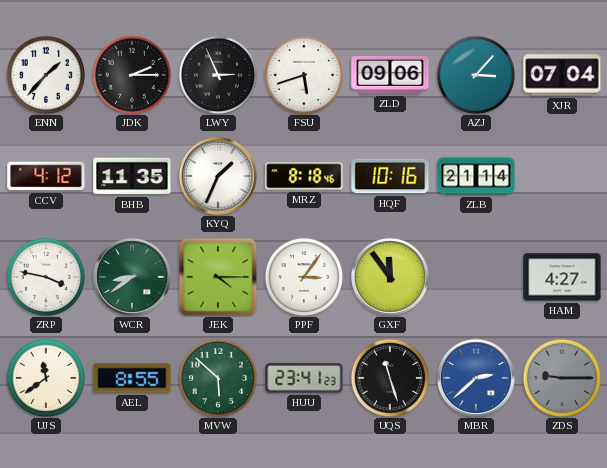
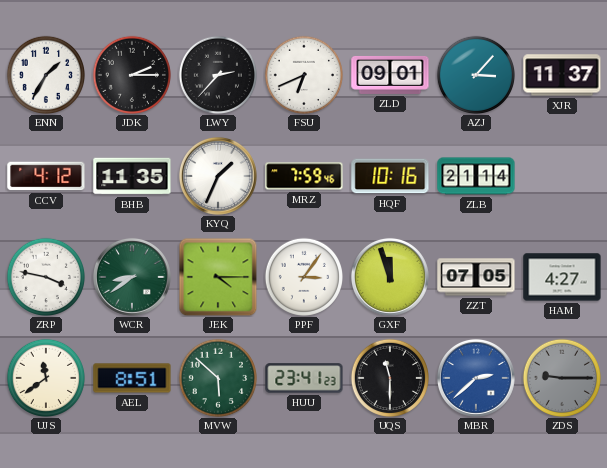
ENN: 1:37 -> 1:35
LWY: 2:56 -> 2:37
FSU: 5:42 -> 6:41
ZLD: 09:06 -> 09:01
XJR: 07:04 -> 11:37
MRZ: 8:18 -> 7:59
GXF: 11:54 -> 11:57
ZZT: none -> 07:05
AEL: 8:55 -> 8:51
UQS: 11:27 -> 11:30
